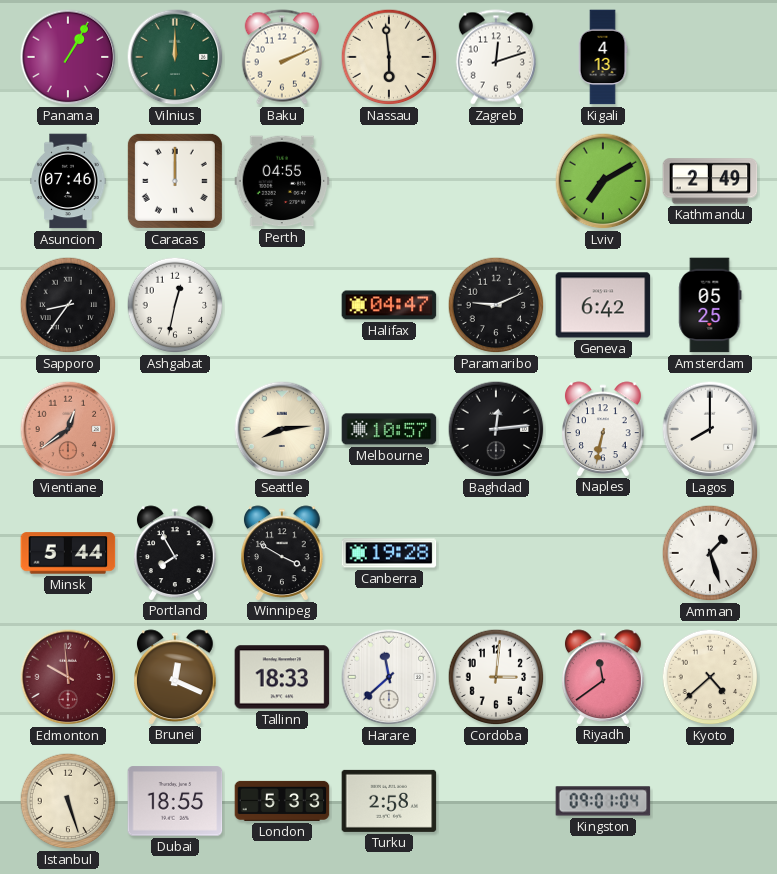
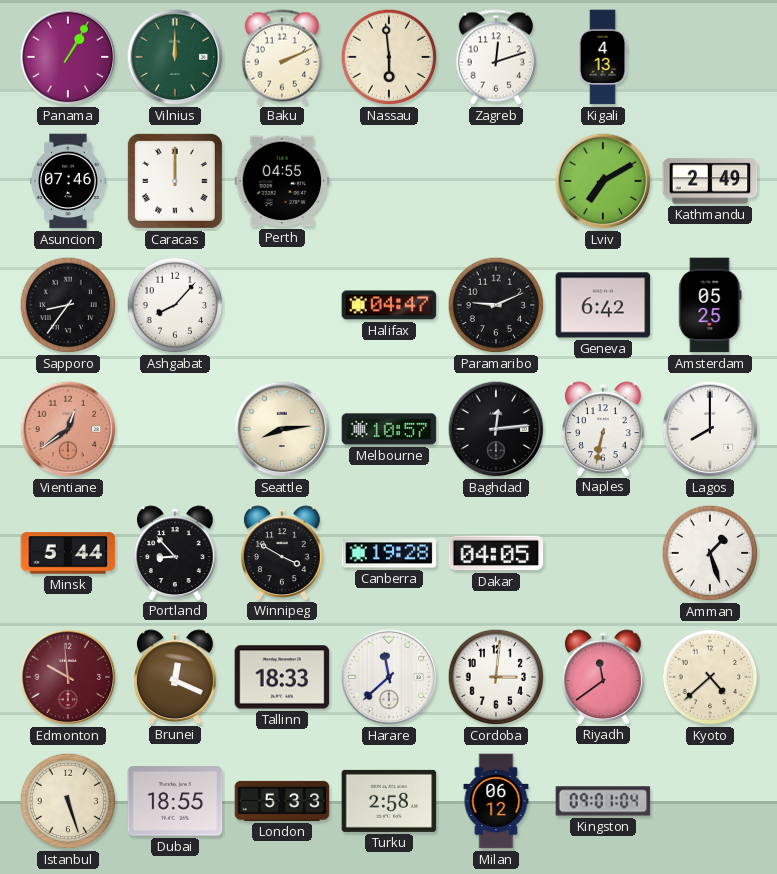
Ashgabat: 12:32 -> 8:07
Portland: 7:55 -> 8:53
Dakar: none -> 04:05
Milan: none -> 06:12
